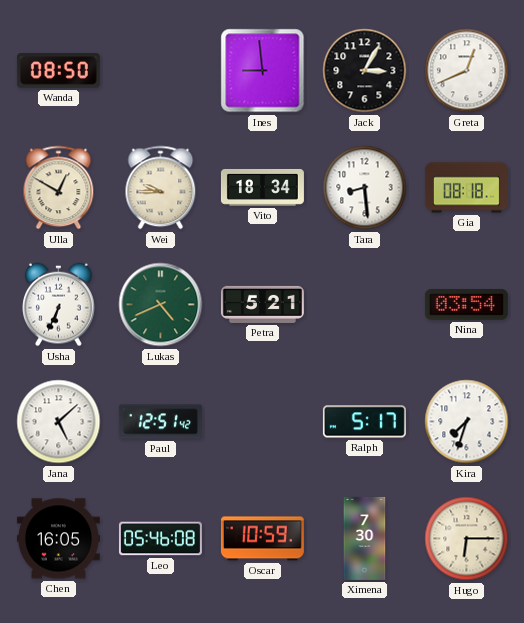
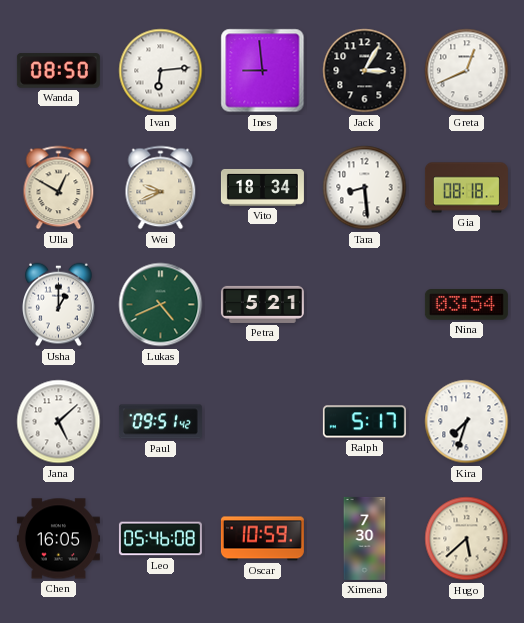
Ivan: none -> 6:14
Wei: 9:45 -> 9:41
Usha: 6:34 -> 1:00
Paul: 12:51 -> 09:51
Hugo: 6:15 -> 5:38
